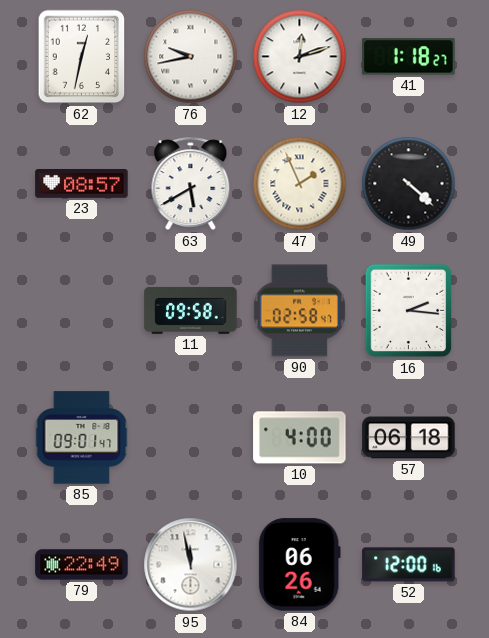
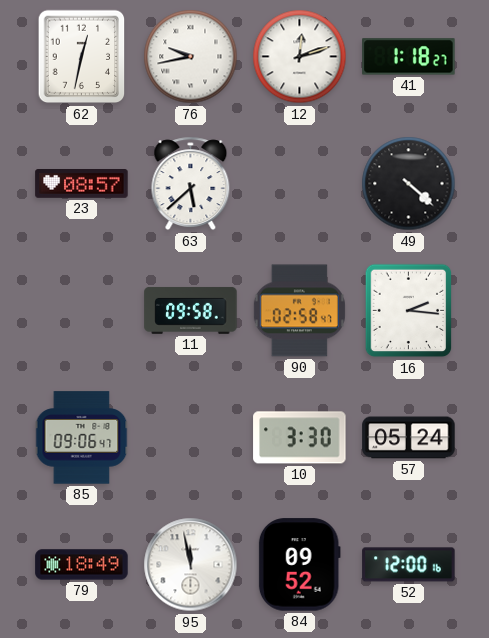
63: 5:40 -> 5:38
47: 1:56 -> none
85: 09:01 -> 09:06
10: 4:00 -> 3:30
57: 06:18 -> 05:24
79: 22:49 -> 18:49
84: 06:26 -> 09:52
